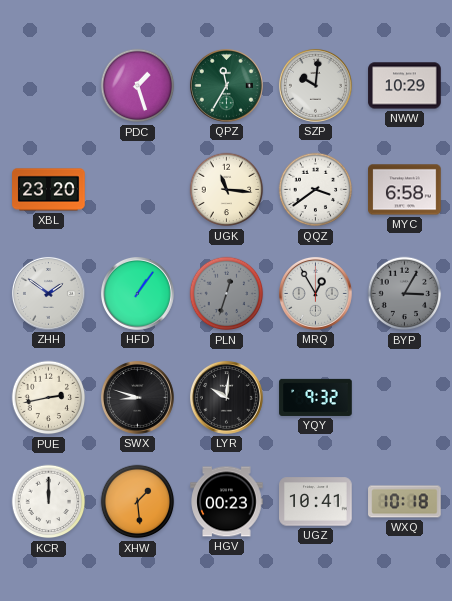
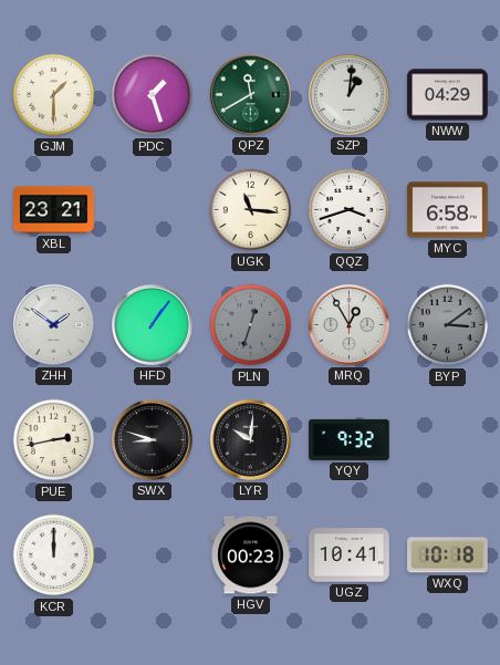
GJM: none -> 1:30
QPZ: 11:35 -> 11:40
SZP: 10:01 -> 1:01
NWW: 10:29 -> 04:29
XBL: 23:20 -> 23:21
QQZ: 3:39 -> 3:42
BYP: 3:05 -> 3:09
XHW: 1:29 -> none
